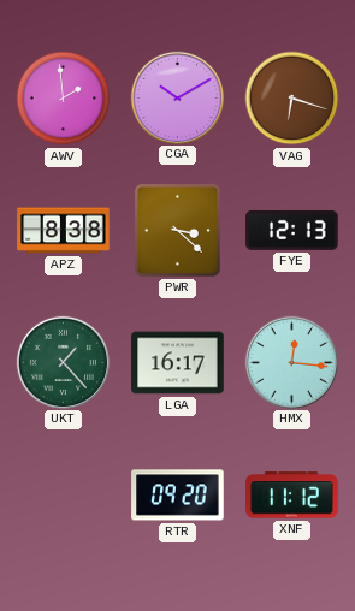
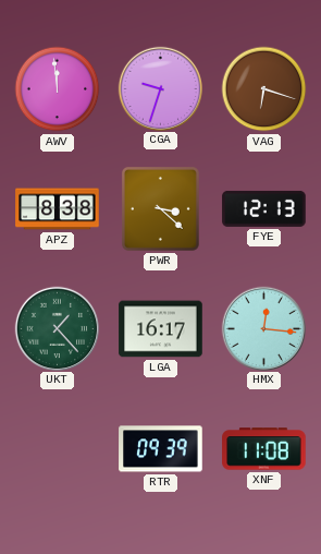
AWV: 1:59 -> 11:59
CGA: 10:10 -> 9:33
RTR: 09:20 -> 09:39
XNF: 11:12 -> 11:08
